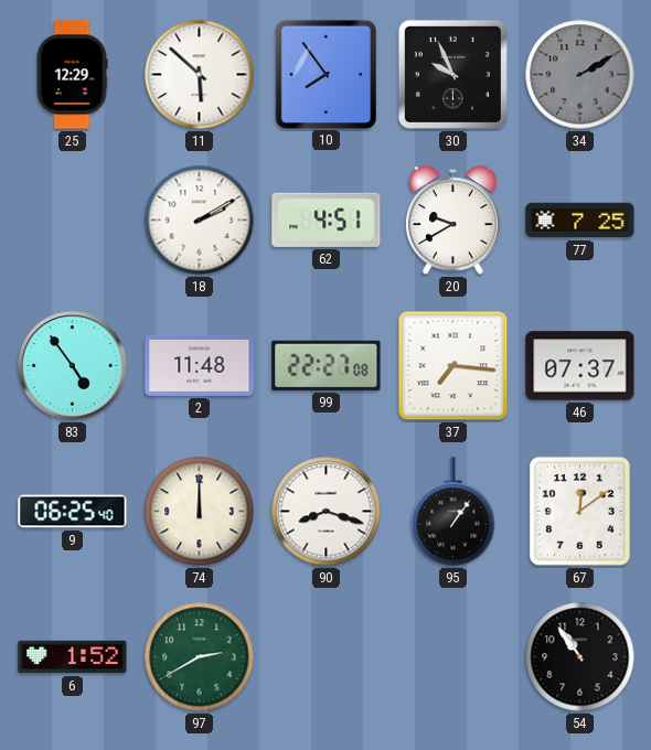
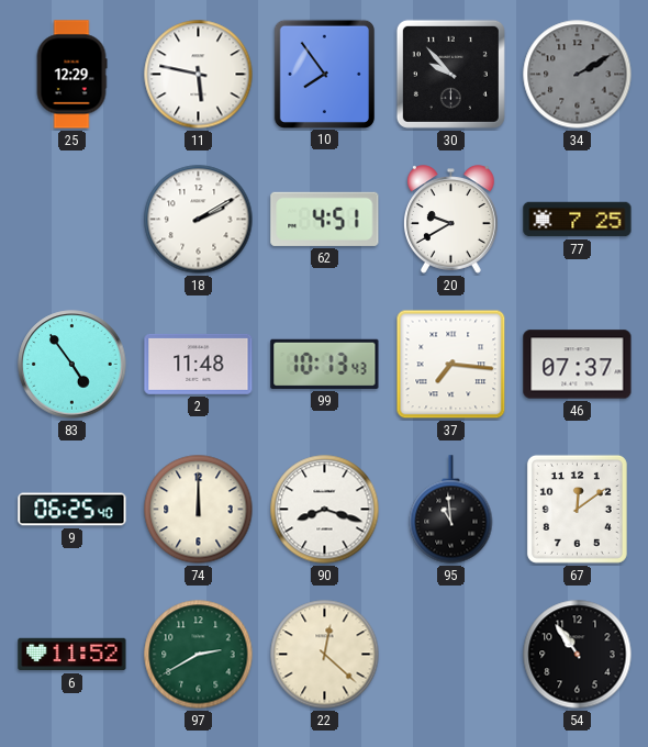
11: 5:52 -> 5:47
30: 9:56 -> 9:53
99: 22:27 -> 10:13
95: 1:06 -> 10:59
6: 1:52 -> 11:52
22: none -> 12:22
